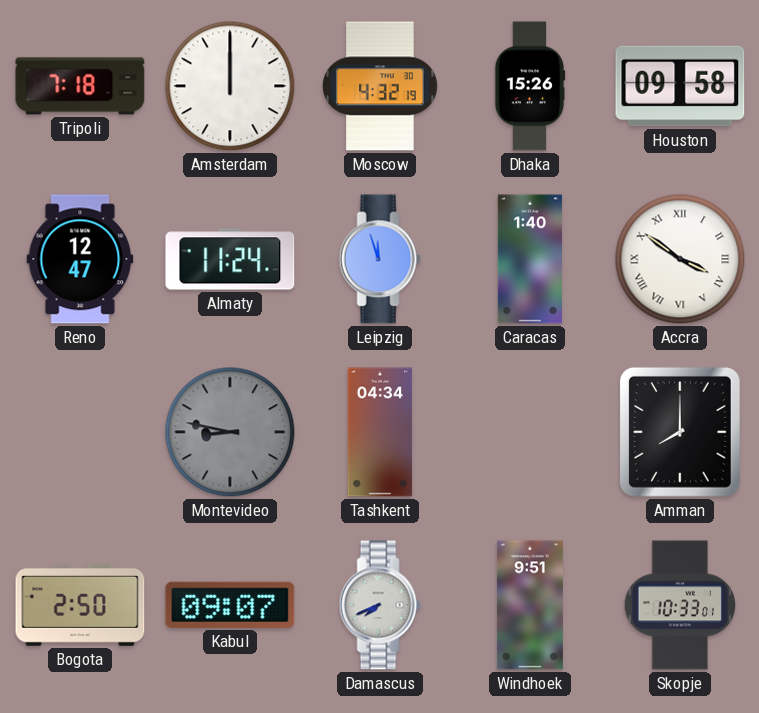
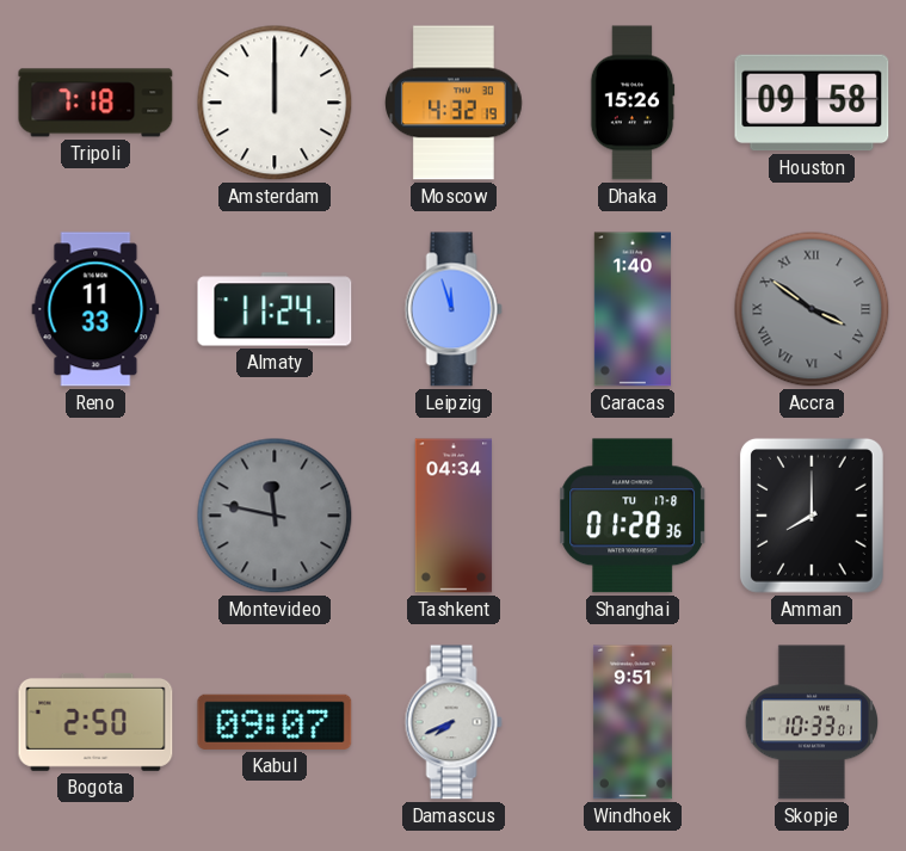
Reno: 12:47 -> 11:33
Accra dial: white -> grey
Montevideo: 8:47 -> 11:47
Shanghai: none -> 01:28
